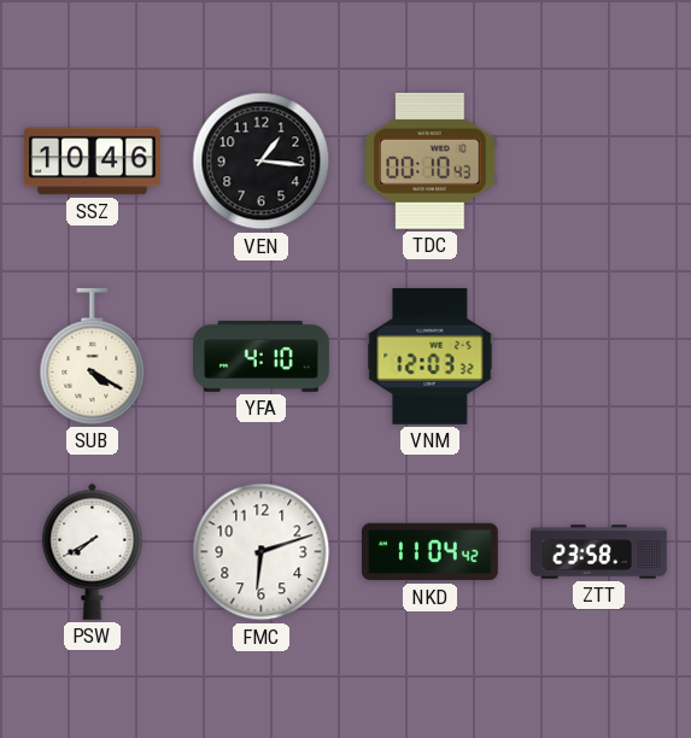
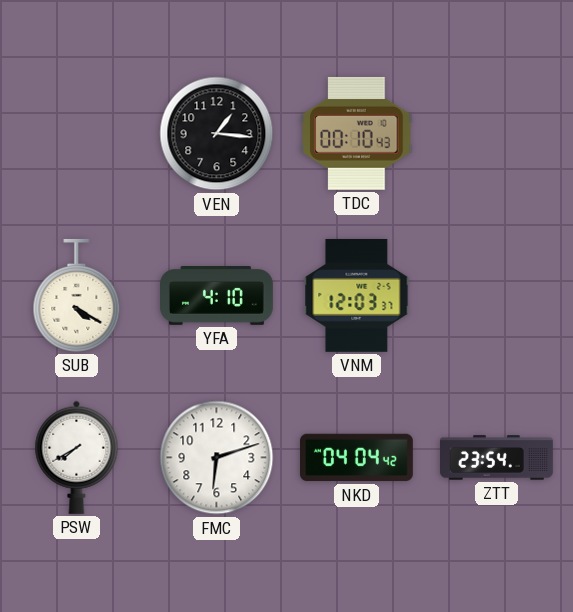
SSZ: 10:46 -> none
VNM: 12:03:32 -> 12:03:37
NKD: 11:04 -> 04:04
ZTT: 23:58 -> 23:54
